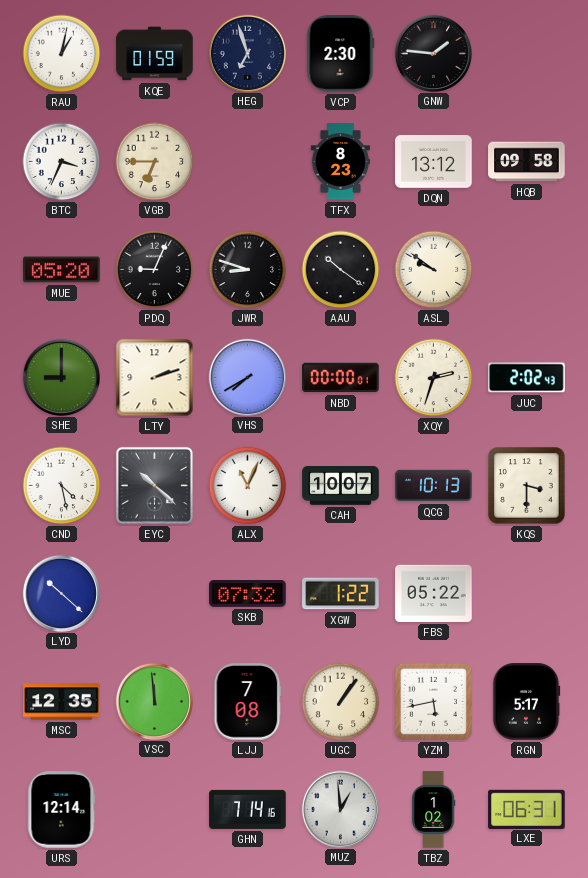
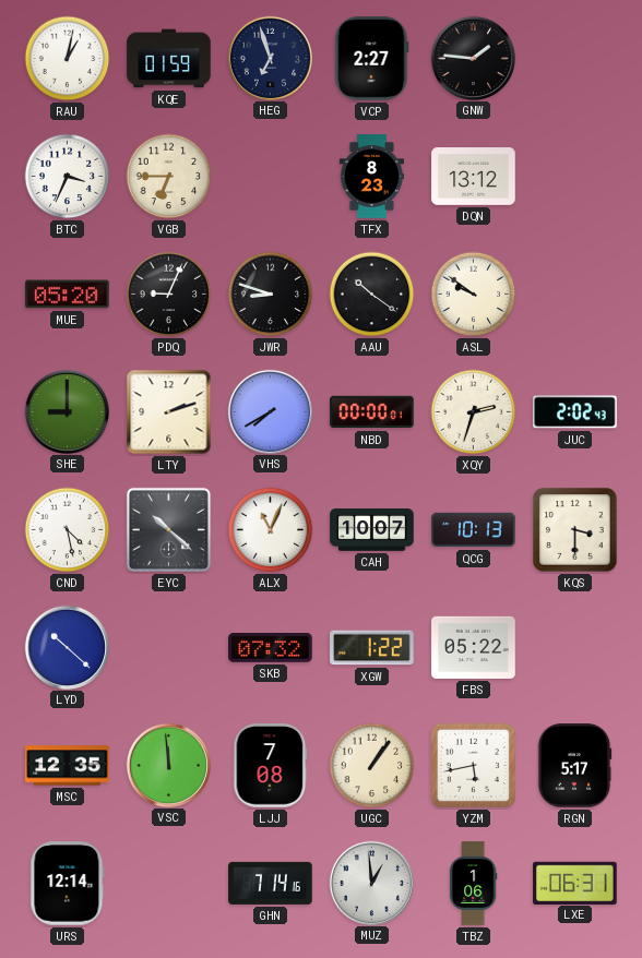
VCP: 2:30 -> 2:27
HQB: 09:58 -> none
TBZ: 1:02 -> 1:06
